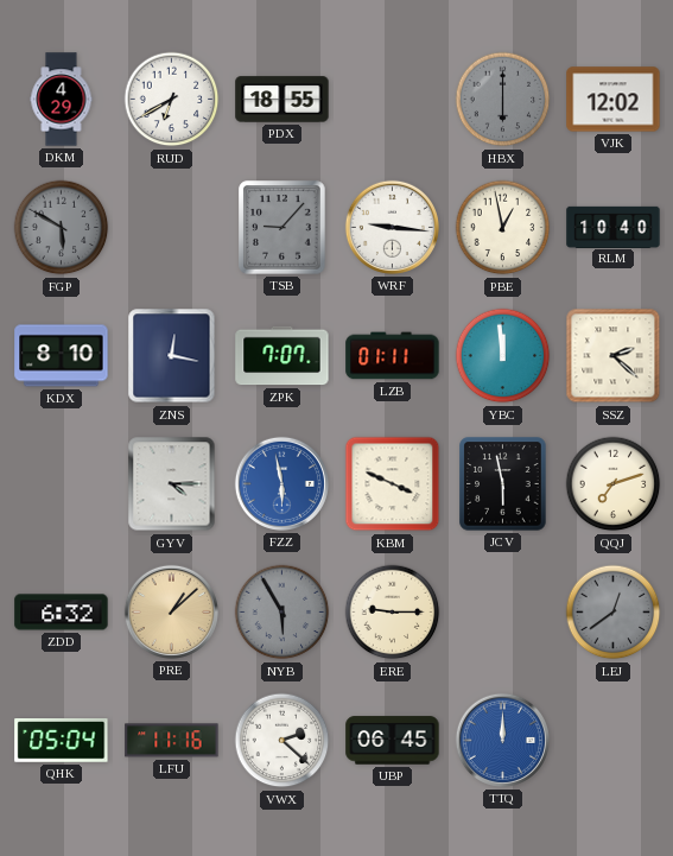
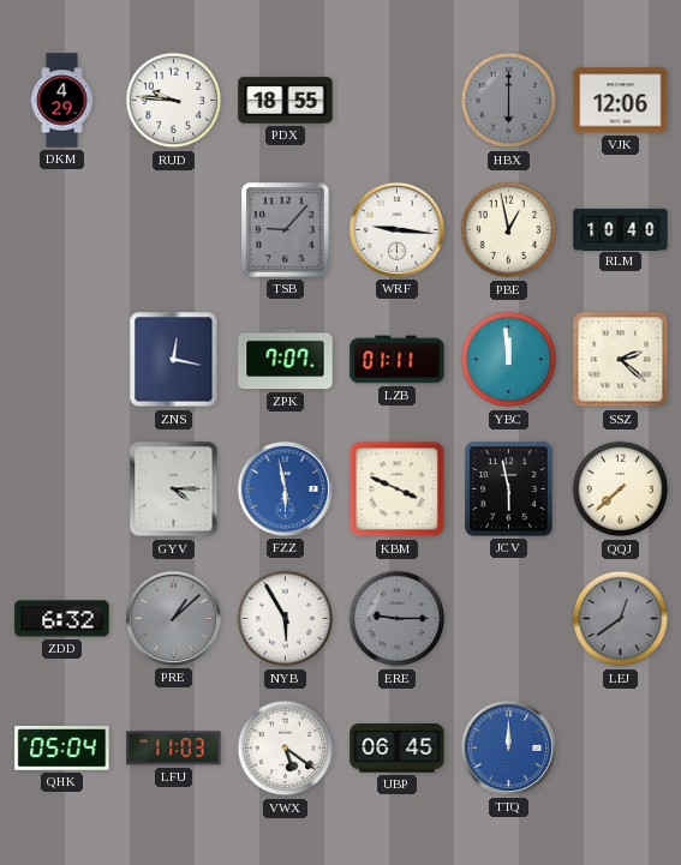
RUD: 6:40 -> 9:46
VJK: 12:02 -> 12:06
FGP: 5:50 -> none
KDX: 8:10 -> none
QQJ: 7:12 -> 7:38
PRE dial: champagne -> grey
NYB dial: grey -> white
ERE dial: cream -> grey
LFU: 11:16 -> 11:03
VWX: 2:22 -> 5:21
